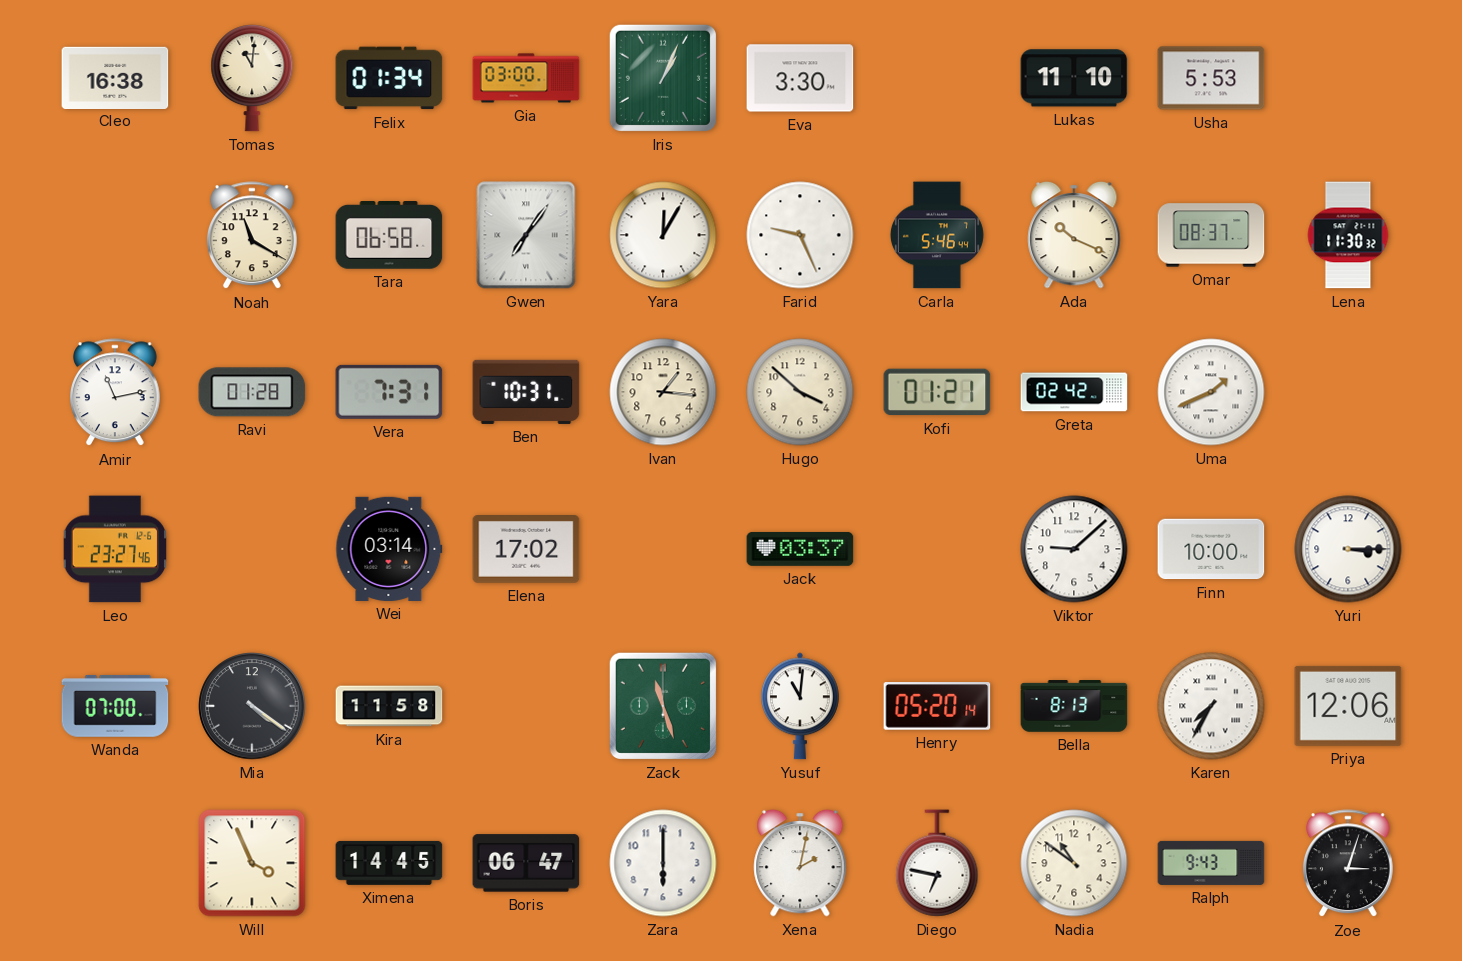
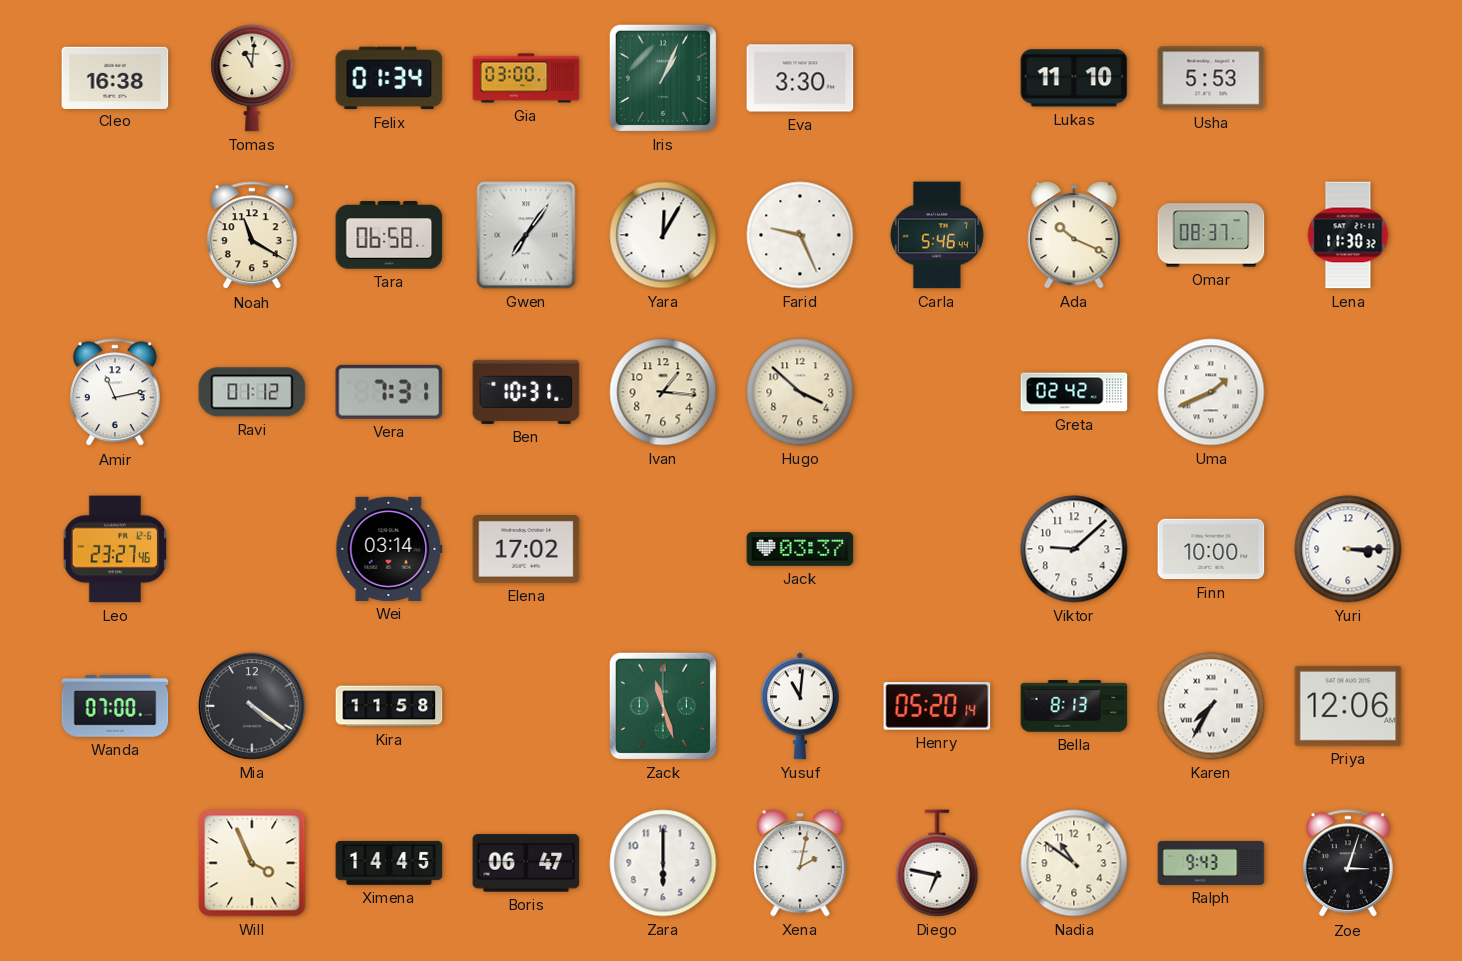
Ravi: 01:28 -> 01:12
Kofi: 01:21 -> none
